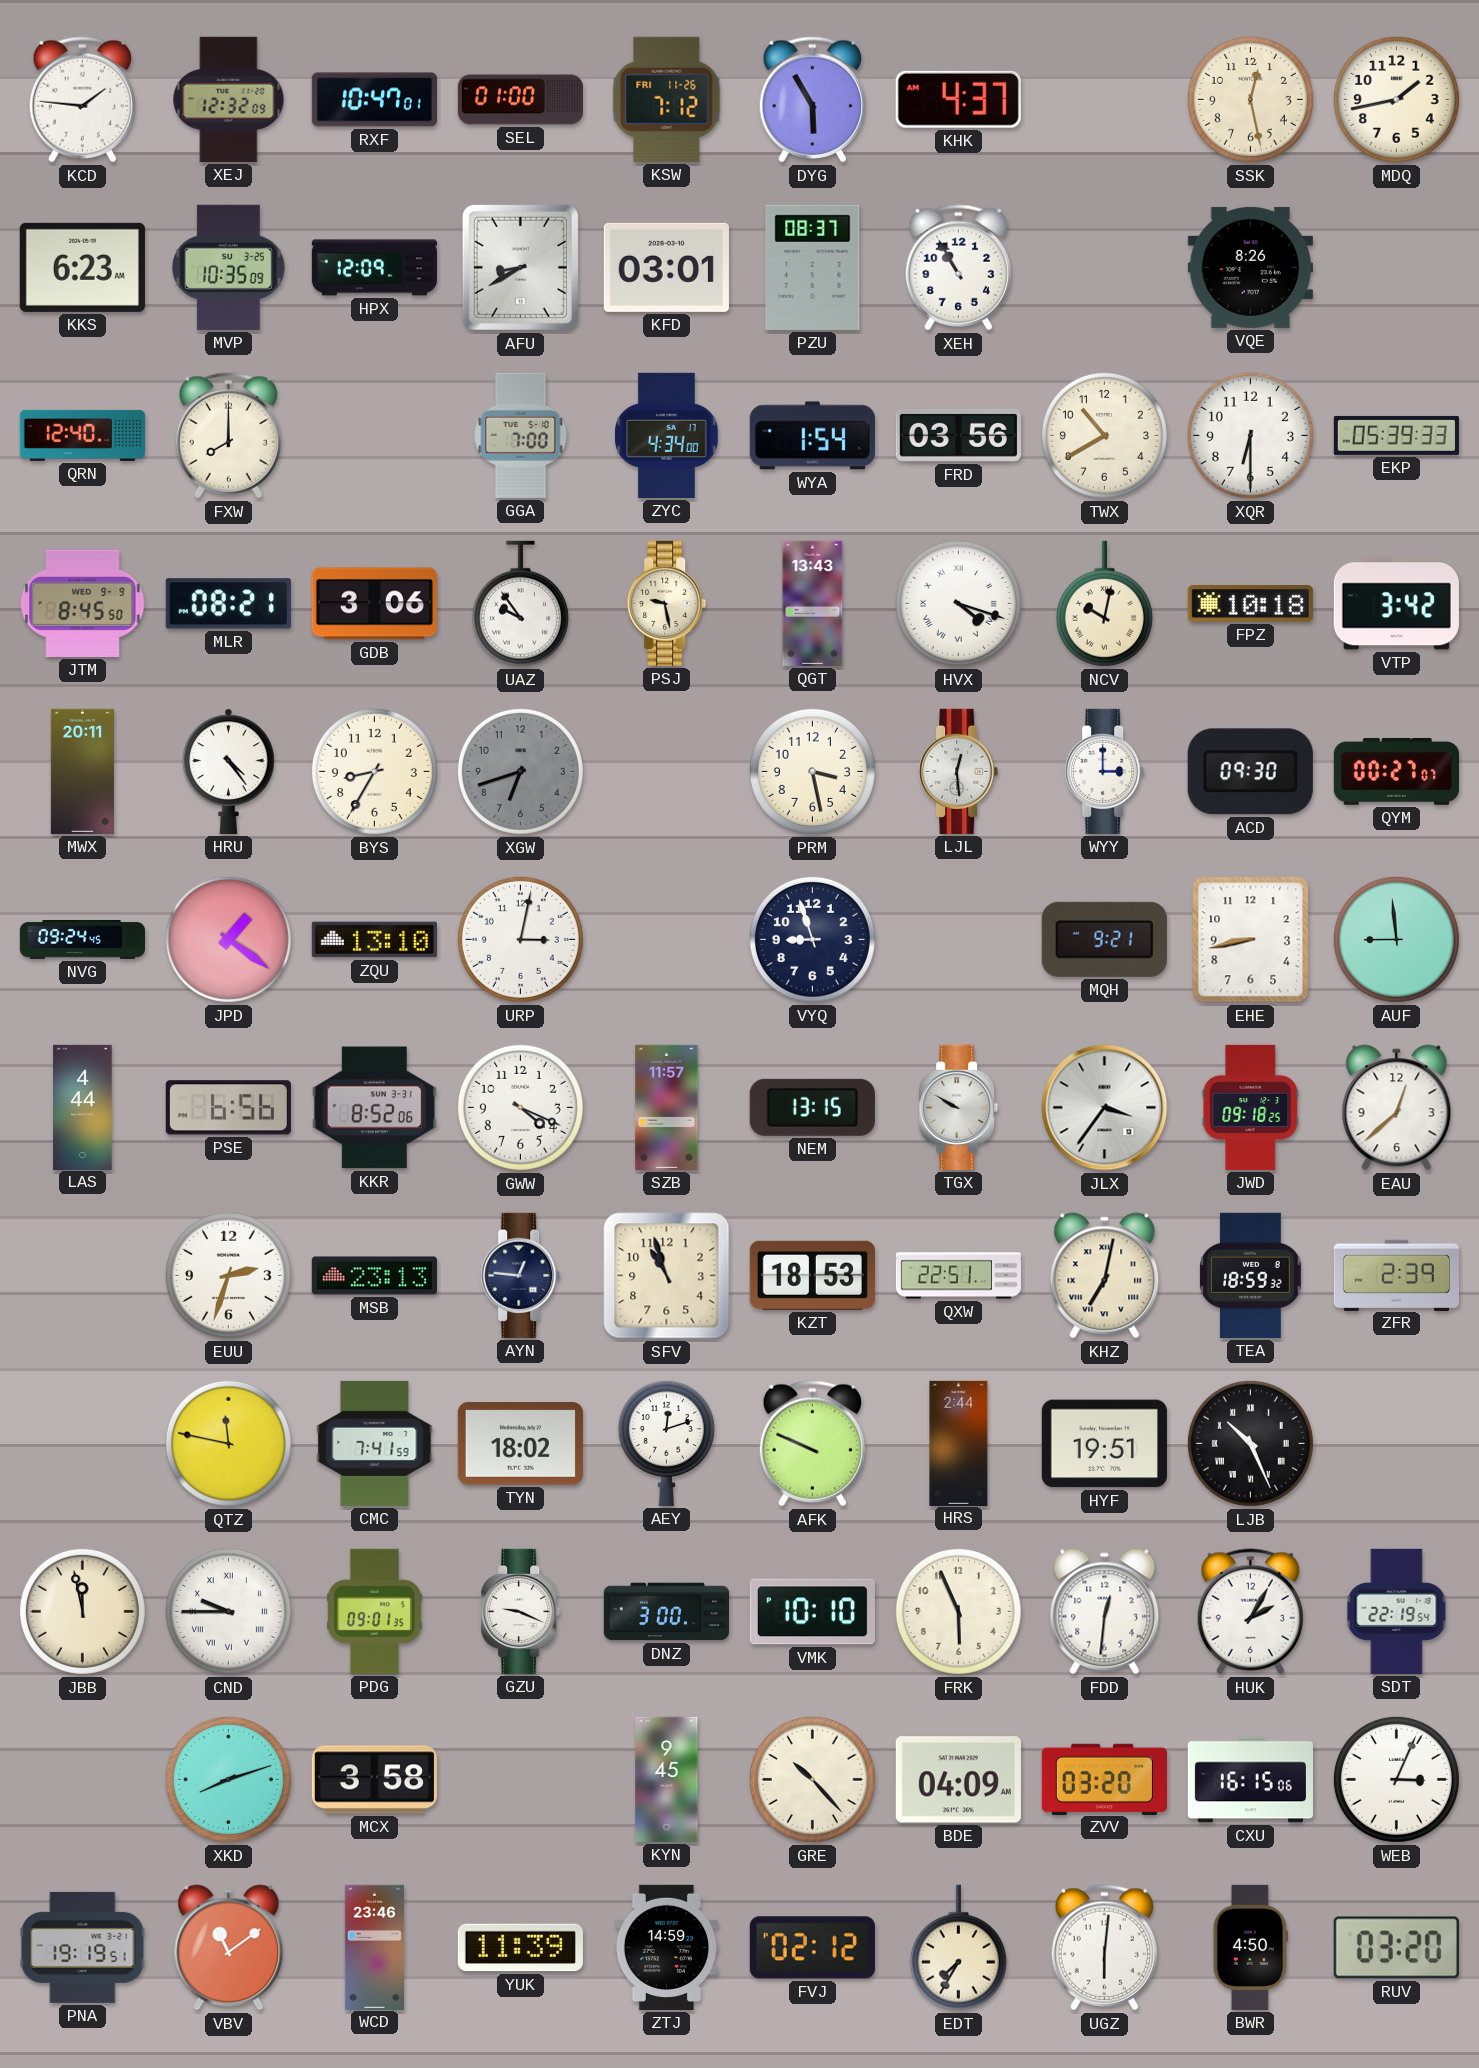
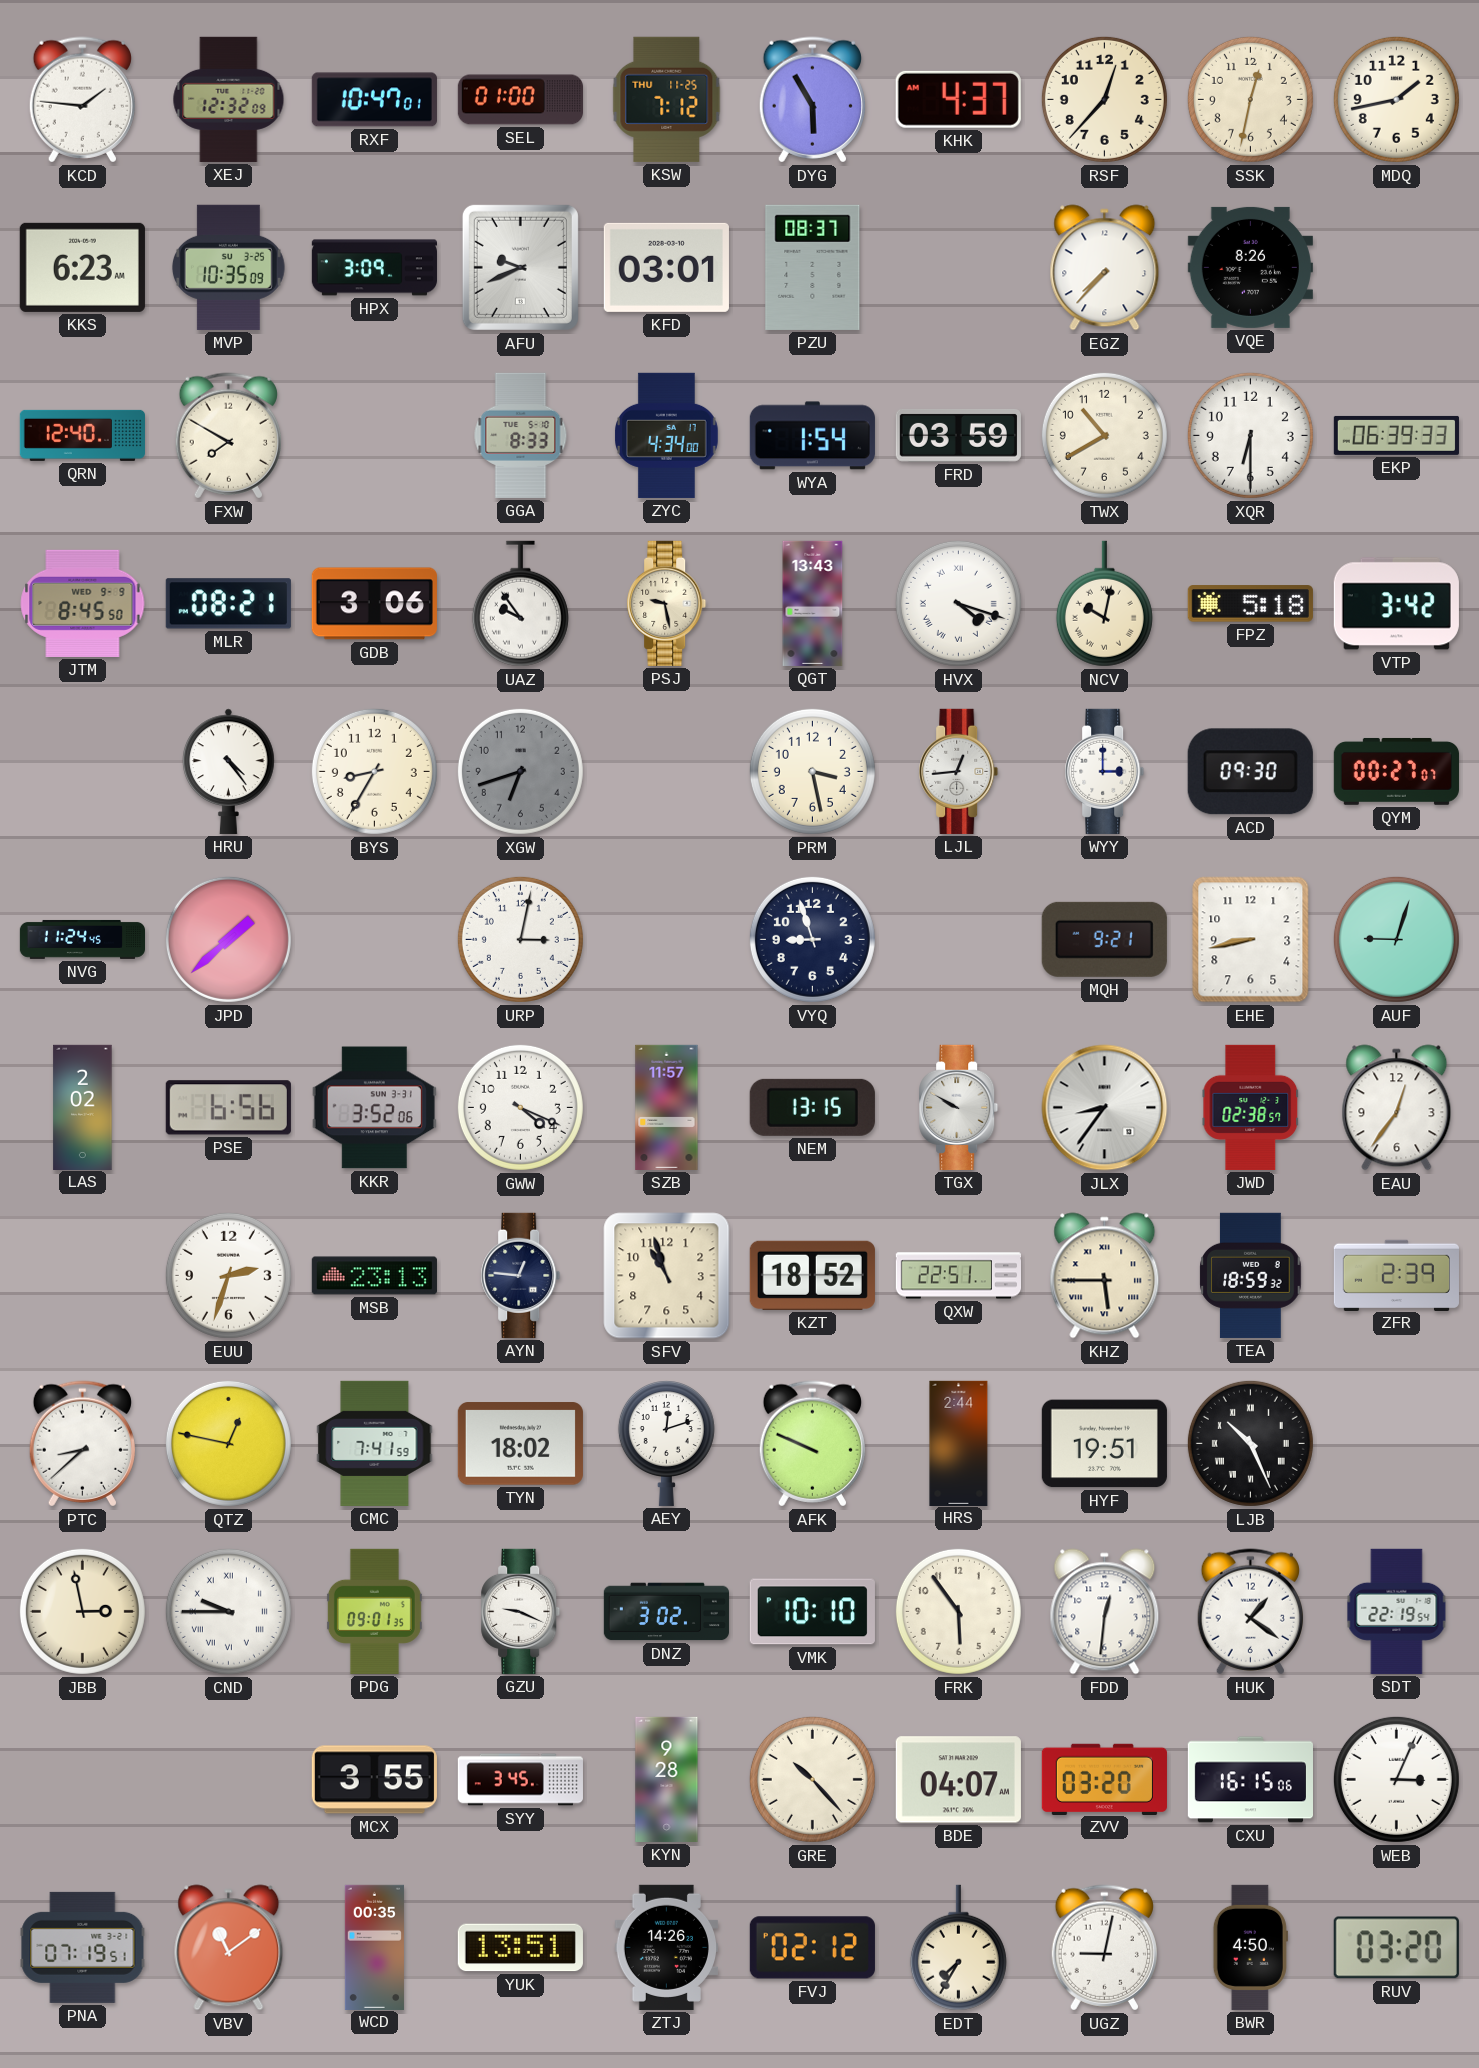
KSW date: FRI 11-26 -> THU 11-25
RSF: none -> 12:37
SSK: 12:28 -> 12:32
HPX: 12:09 -> 3:09
AFU: 8:40 -> 9:41
XEH: 10:55 -> none
EGZ: none -> 7:37
FXW: 8:00 -> 7:50
GGA: 7:00 -> 8:33
FRD: 03:56 -> 03:59
EKP: 05:39 -> 06:39
FPZ: 10:18 -> 5:18
MWX: 20:11 -> none
LJL: 12:29 -> 12:44
NVG: 09:24 -> 11:24
JPD: 1:21 -> 1:38
ZQU: 13:10 -> none
AUF: 8:59 -> 9:03
LAS: 4:44 -> 2:02
KKR: 8:52 -> 3:52
JLX: 3:36 -> 8:36
JWD: 09:18 -> 02:38
EAU: 12:38 -> 12:36
KZT: 18:53 -> 18:52
KHZ: 7:02 -> 5:45
PTC: none -> 8:38
QTZ: 11:47 -> 12:47
JBB: 11:58 -> 2:58
DNZ: 3:00 -> 3:02
FRK: 5:56 -> 5:54
HUK: 2:05 -> 1:21
XKD: 8:12 -> none
MCX: 3:58 -> 3:55
SYY: none -> 3:45
KYN: 9:45 -> 9:28
BDE: 04:09 -> 04:07
PNA: 19:19 -> 07:19
WCD: 23:46 -> 00:35
YUK: 11:39 -> 13:51
ZTJ: 14:59 -> 14:26
UGZ: 6:01 -> 9:02
